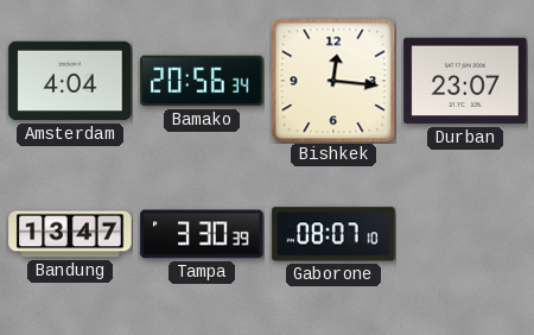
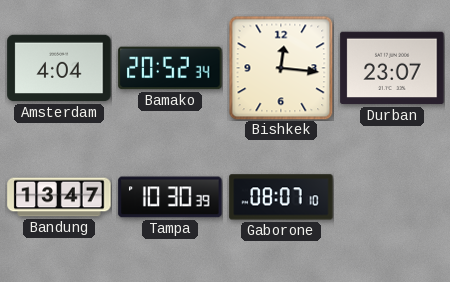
Bamako: 20:56 -> 20:52
Tampa: 3:30 -> 10:30
